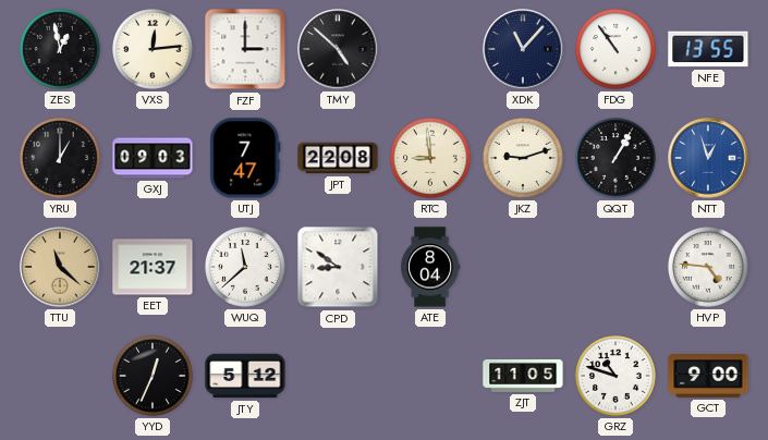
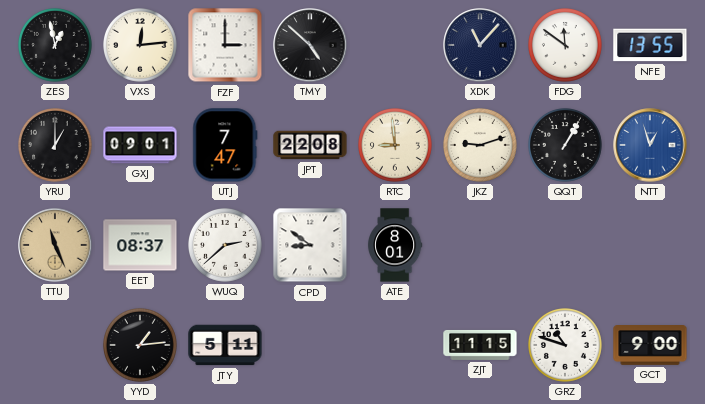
FDG: 10:54 -> 11:51
GXJ: 09:03 -> 09:01
TTU: 11:22 -> 11:26
EET: 21:37 -> 08:37
WUQ: 11:38 -> 2:38
ATE: 8:04 -> 8:01
HVP: 4:46 -> none
YYD: 12:34 -> 1:14
JTY: 5:12 -> 5:11
ZJT: 11:05 -> 11:15
